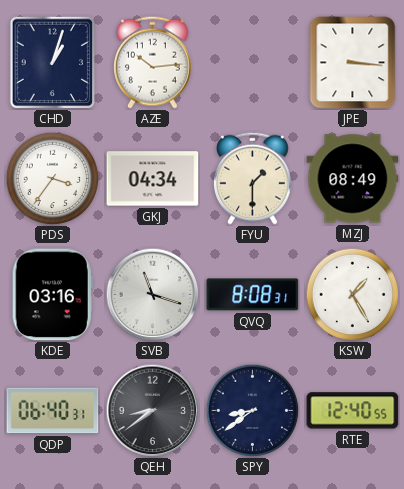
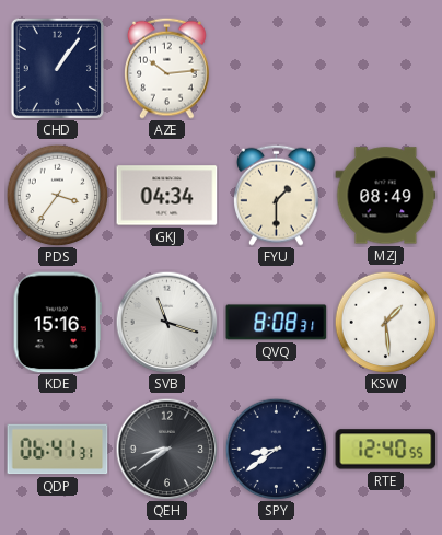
CHD: 1:03 -> 1:06
JPE: 3:16 -> none
KDE: 03:16 -> 15:16
KSW: 1:25 -> 1:29
QDP: 06:40 -> 06:41
